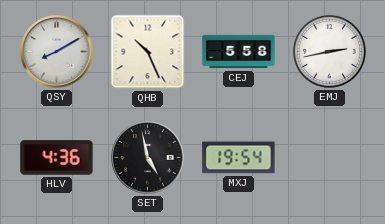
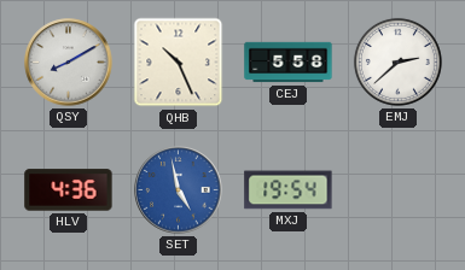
EMJ: 2:43 -> 2:38
SET dial: black -> blue
